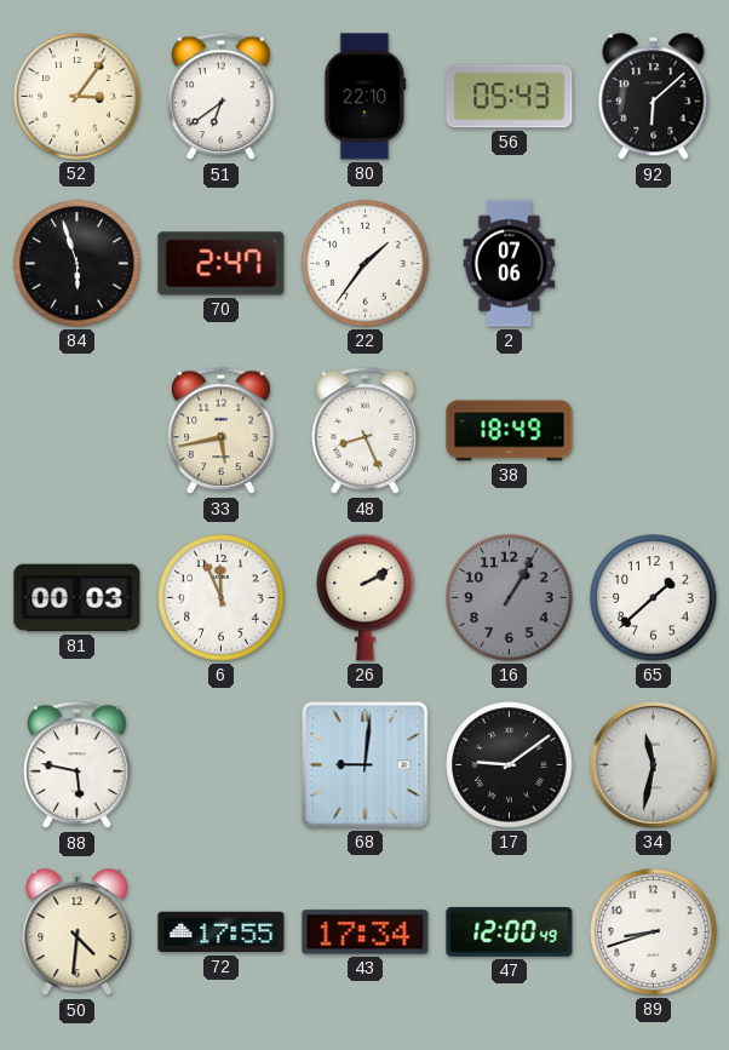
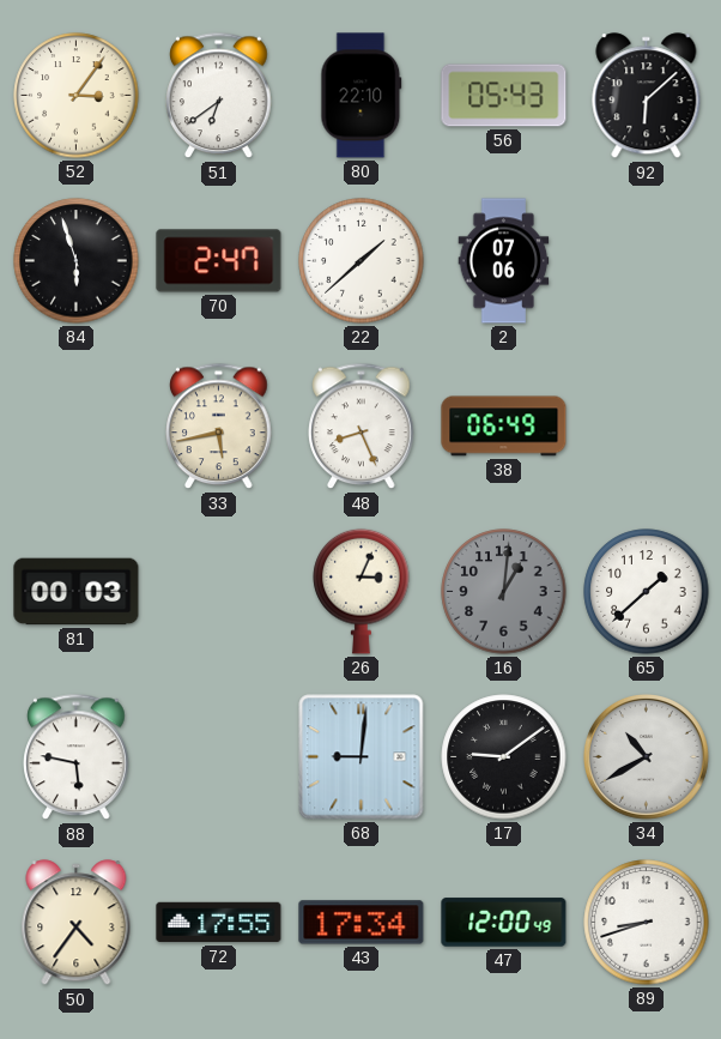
22: 1:36 -> 1:38
38: 18:49 -> 06:49
6: 11:56 -> none
26: 2:10 -> 3:04
16: 1:05 -> 1:01
34: 11:32 -> 10:40
50: 4:31 -> 4:36
